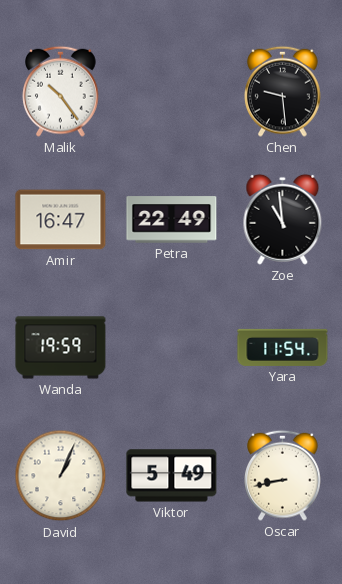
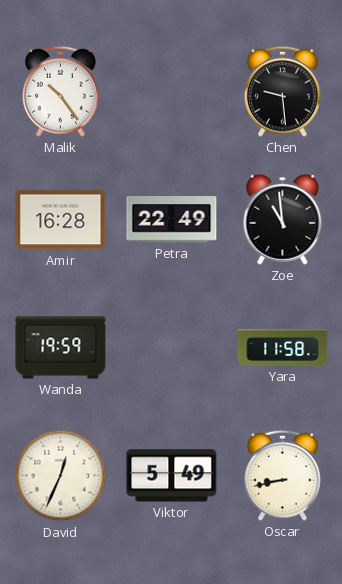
Amir: 16:47 -> 16:28
Yara: 11:54 -> 11:58
David: 1:04 -> 12:34
